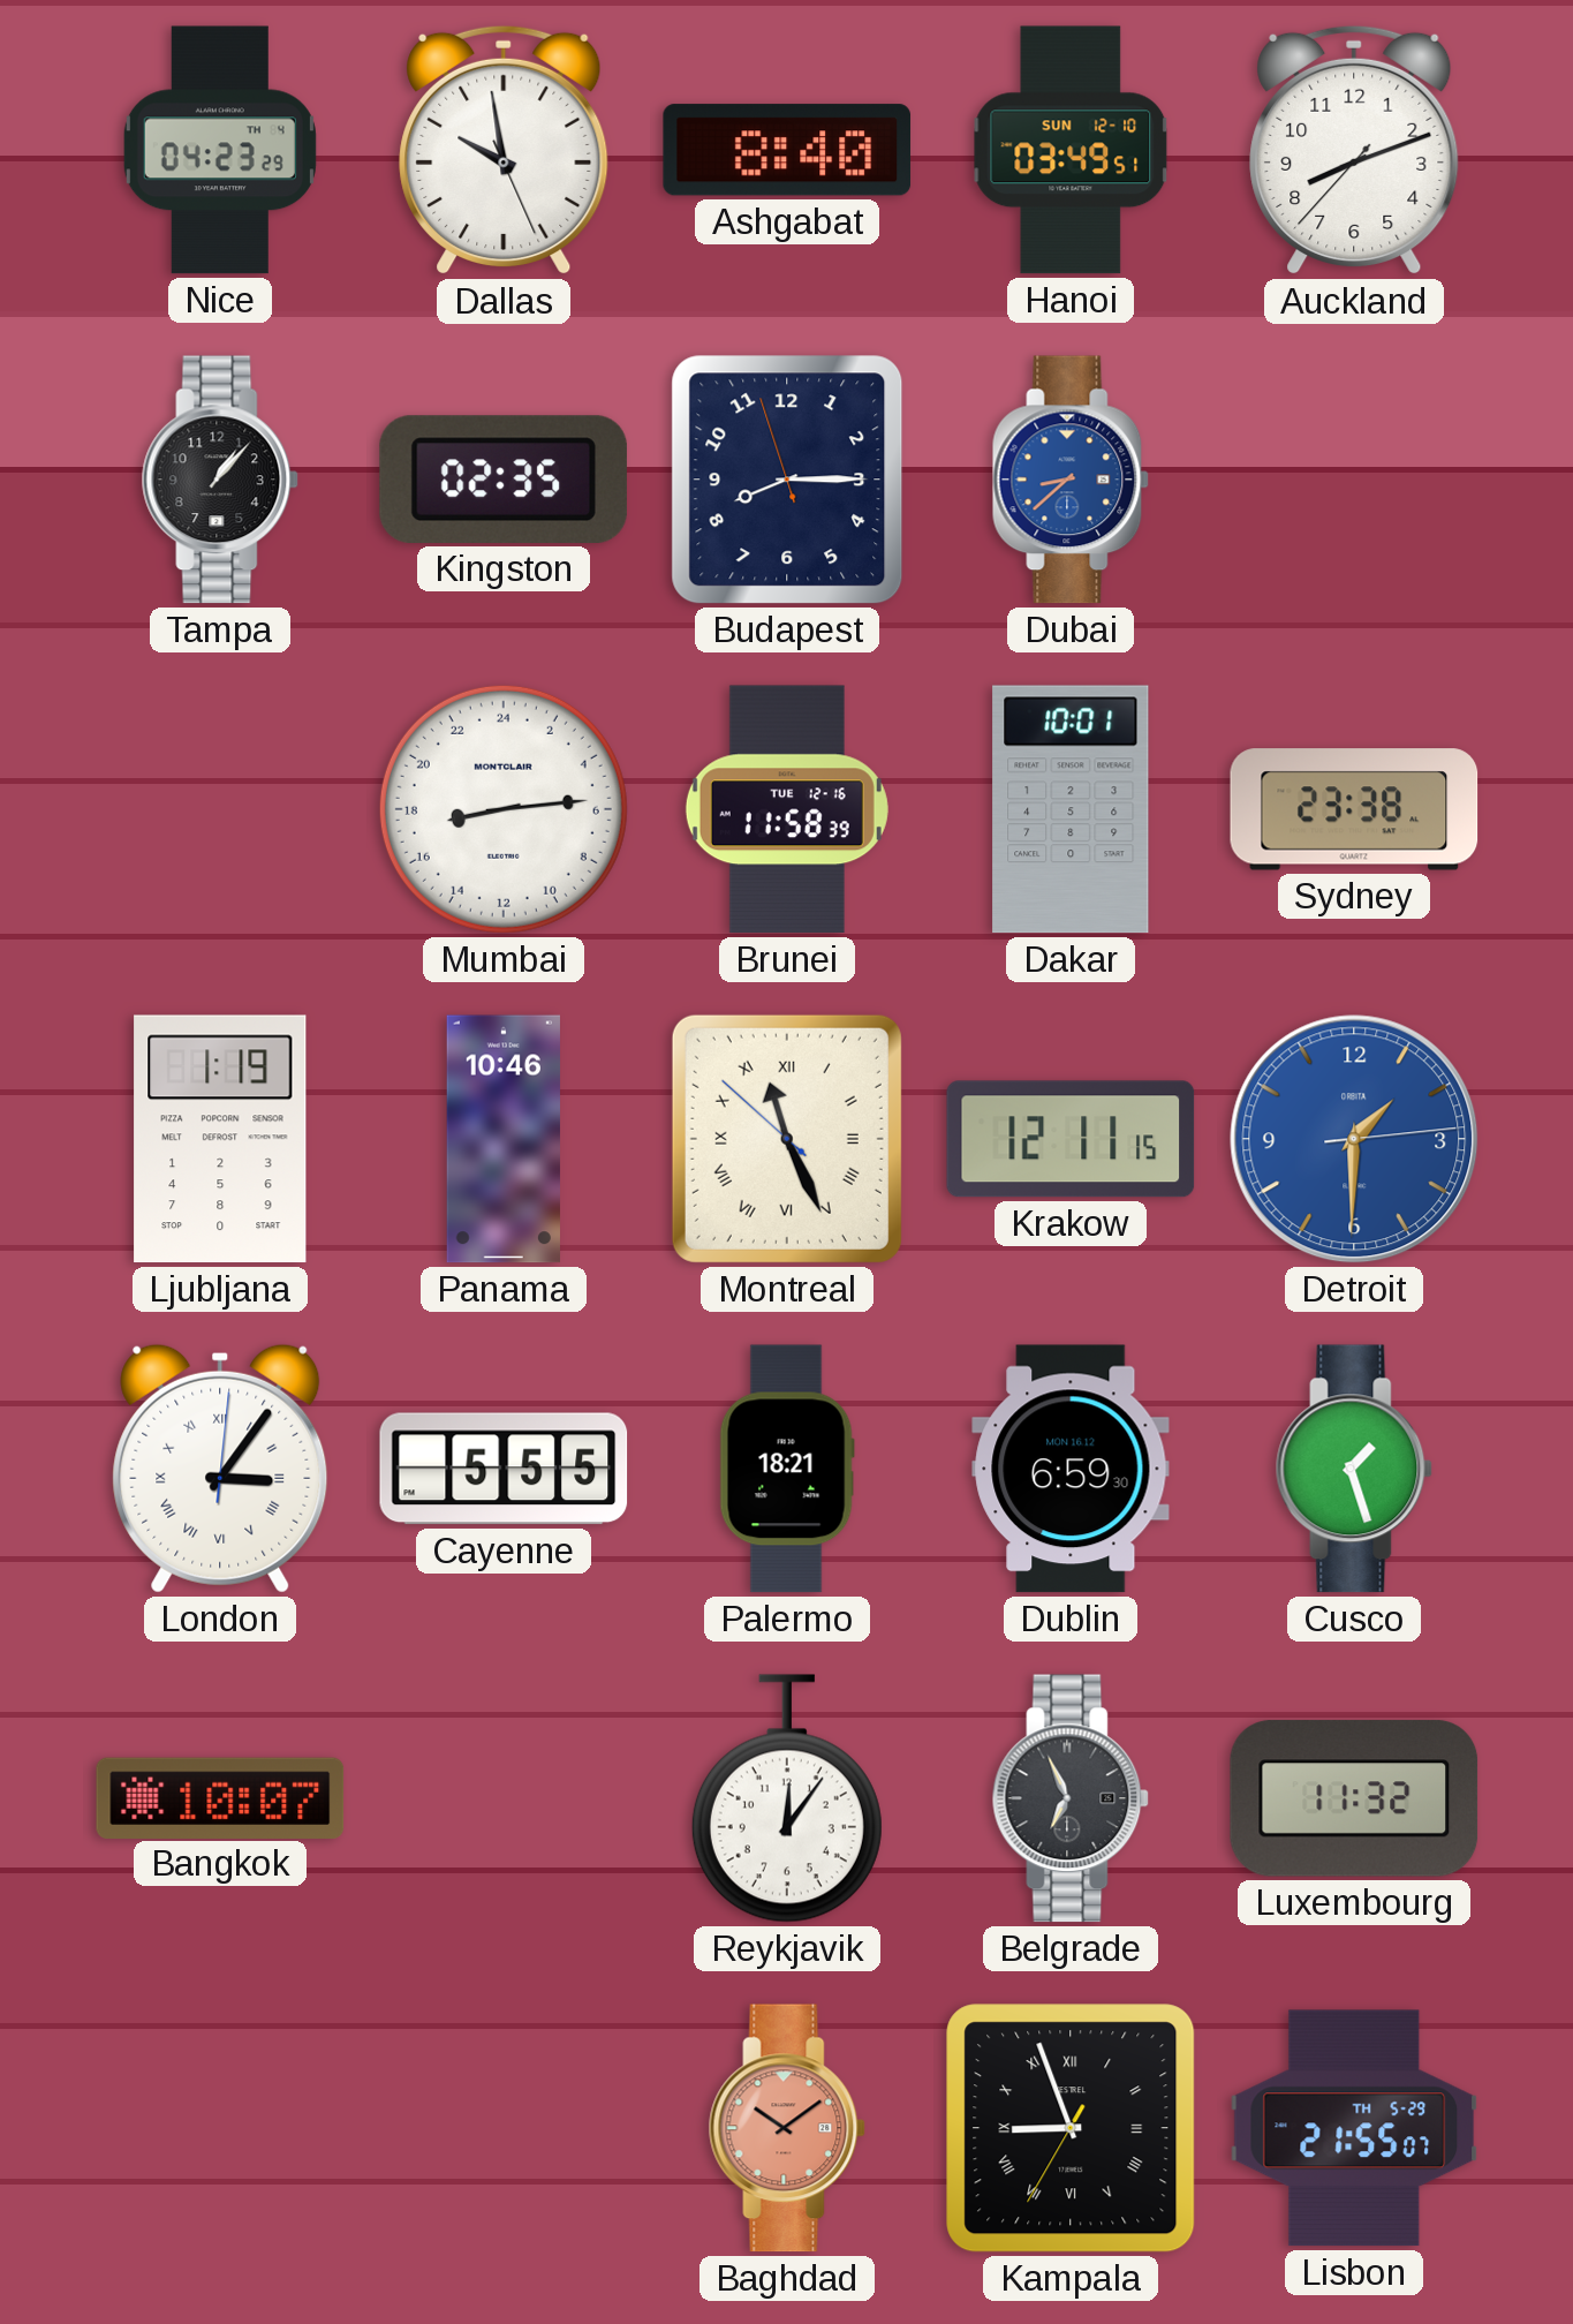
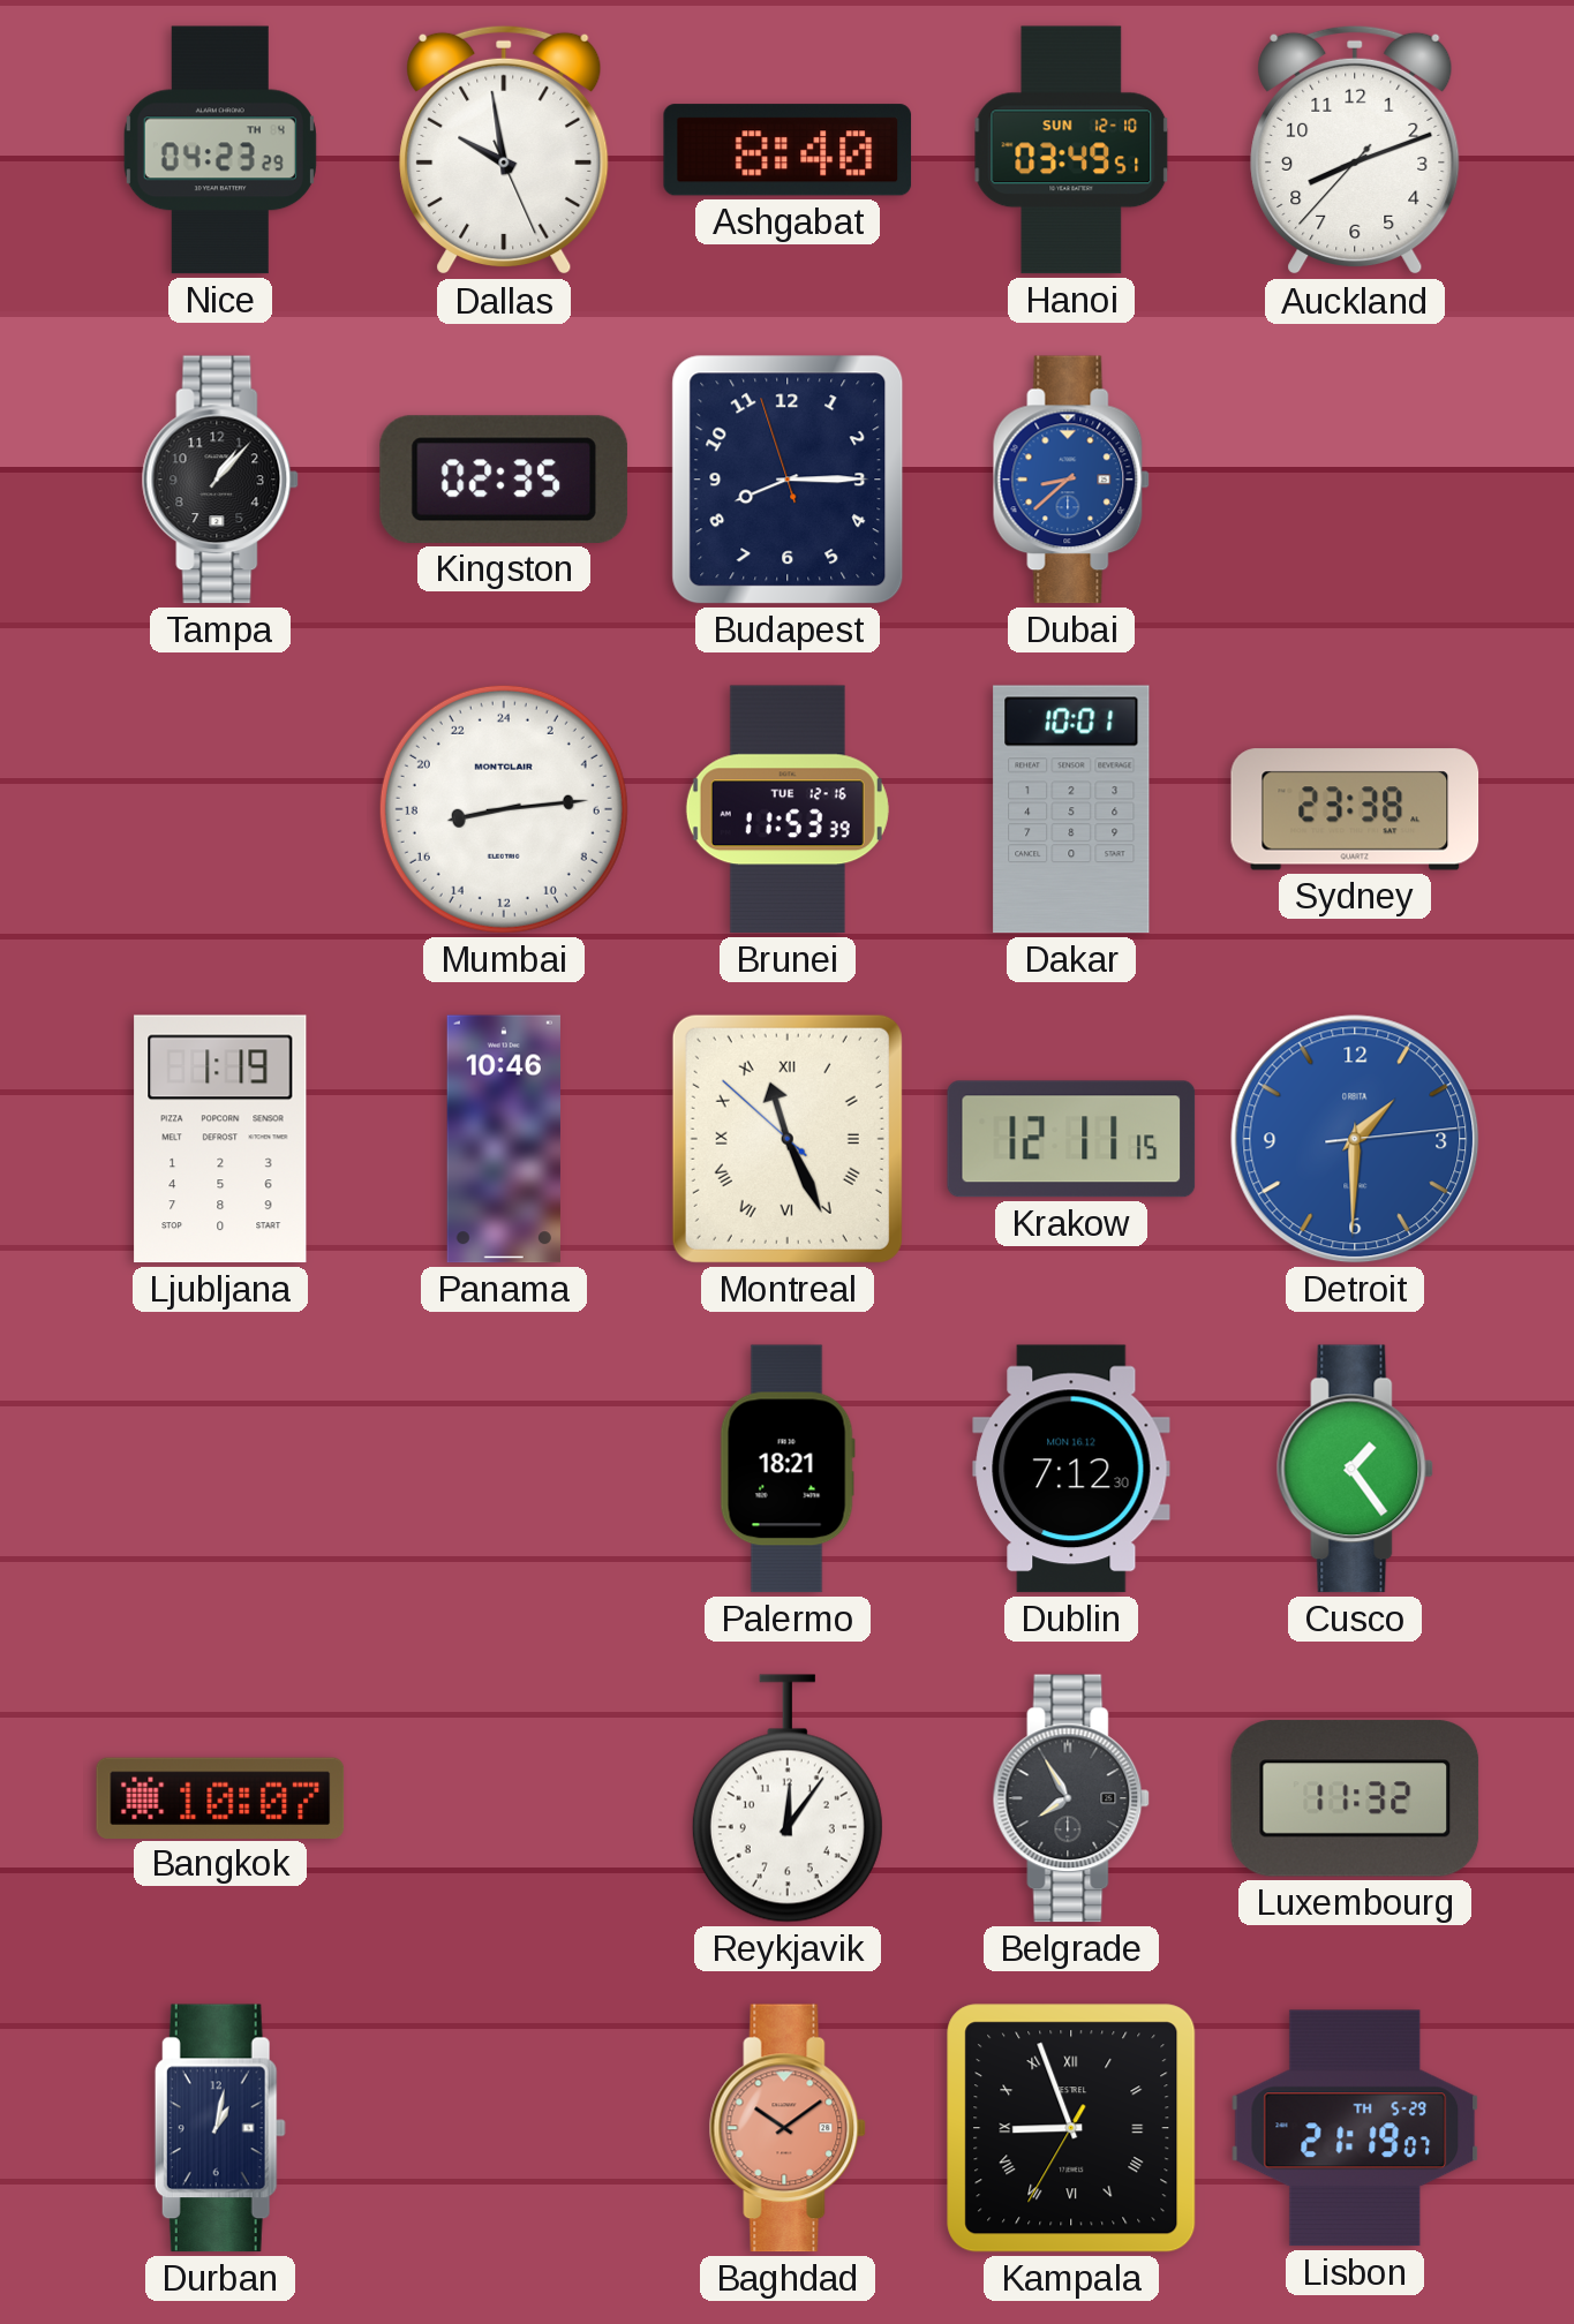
Brunei: 11:58 -> 11:53
London: 3:06 -> none
Cayenne: 5:55 -> none
Dublin: 6:59 -> 7:12
Cusco: 1:27 -> 1:24
Belgrade: 6:56 -> 7:55
Durban: none -> 1:02
Lisbon: 21:55 -> 21:19
